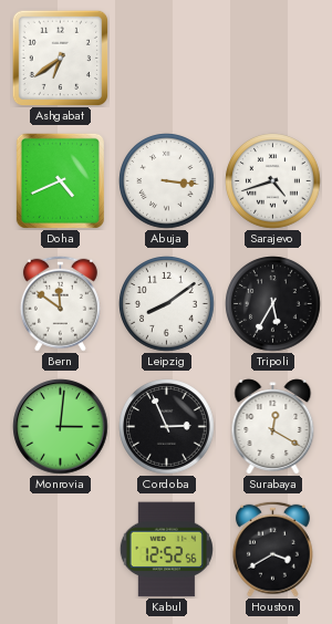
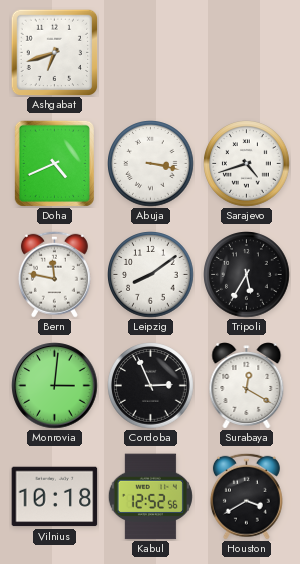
Ashgabat: 6:39 -> 6:42
Abuja: 3:16 -> 3:17
Bern: 11:51 -> 11:47
Vilnius: none -> 10:18
